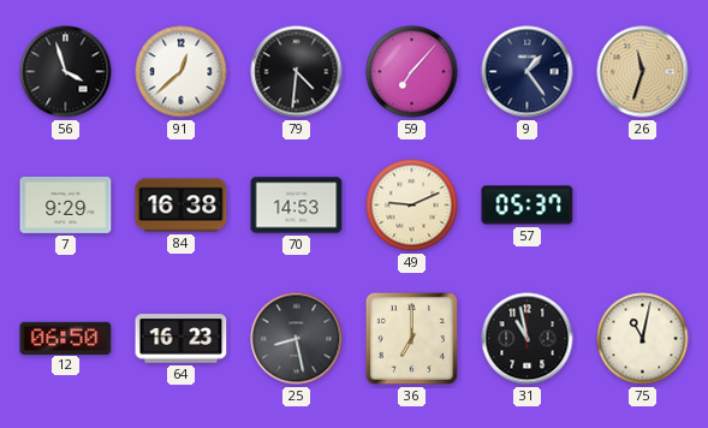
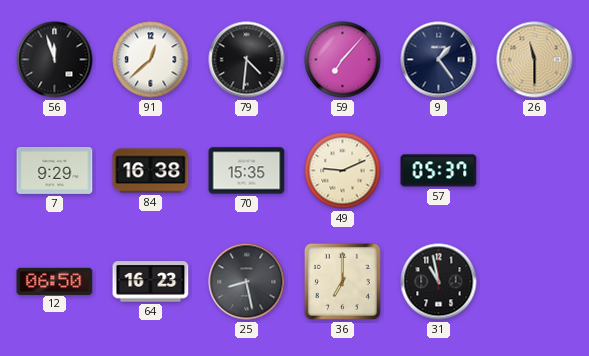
56: 3:57 -> 11:57
26: 11:33 -> 11:30
70: 14:53 -> 15:35
75: 11:02 -> none
